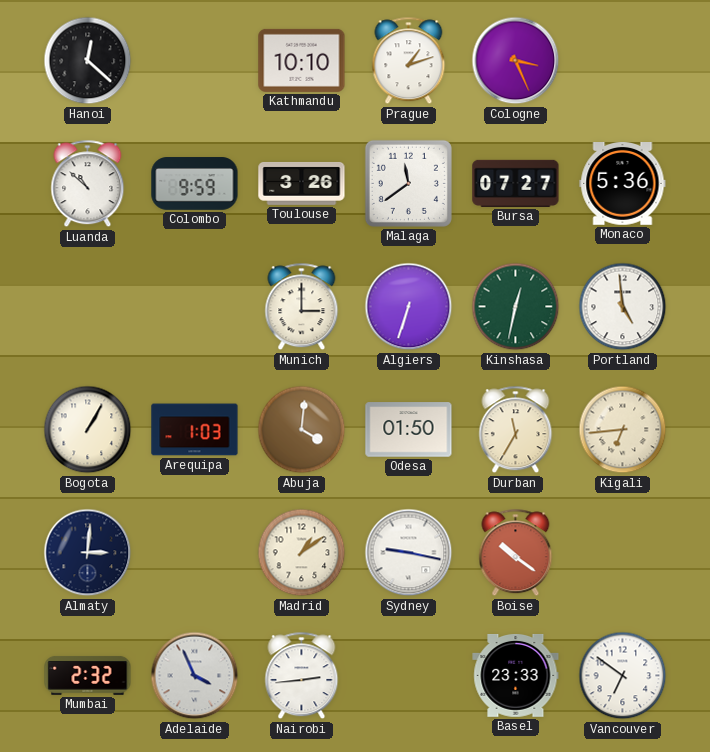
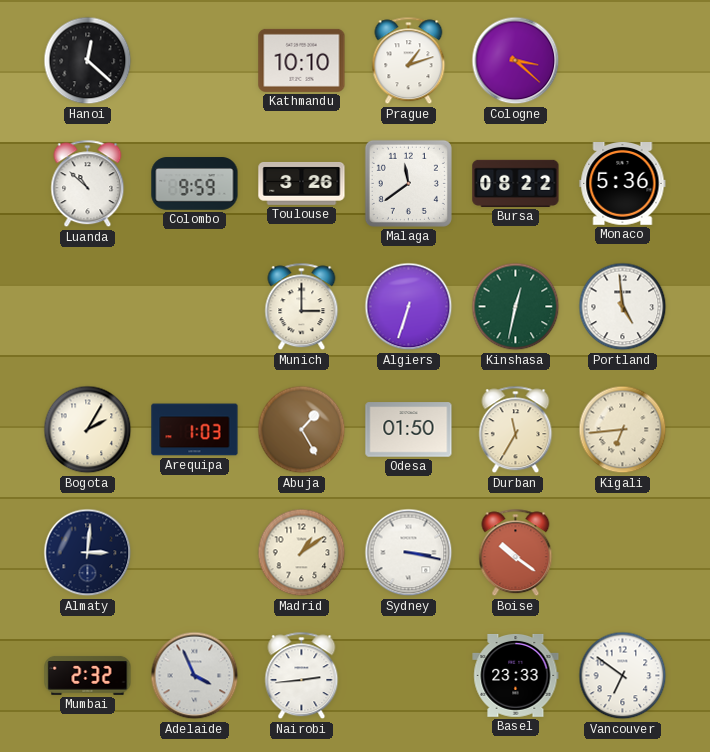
Cologne: 3:26 -> 3:22
Bursa: 07:27 -> 08:22
Bogota: 1:05 -> 2:05
Abuja: 4:01 -> 1:25
Sydney: 9:17 -> 3:17
